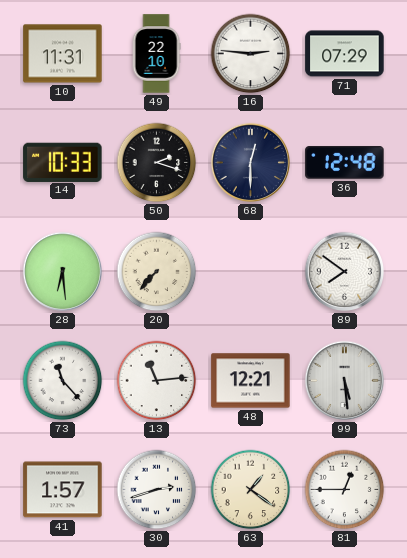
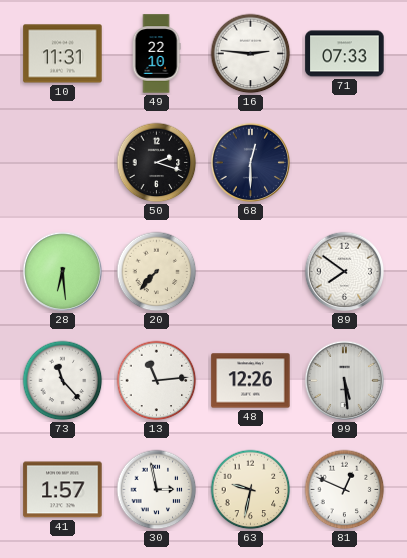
71: 07:29 -> 07:33
14: 10:33 -> none
36: 12:48 -> none
48: 12:21 -> 12:26
30: 2:42 -> 2:58
63: 1:21 -> 9:32
81: 12:45 -> 12:49
